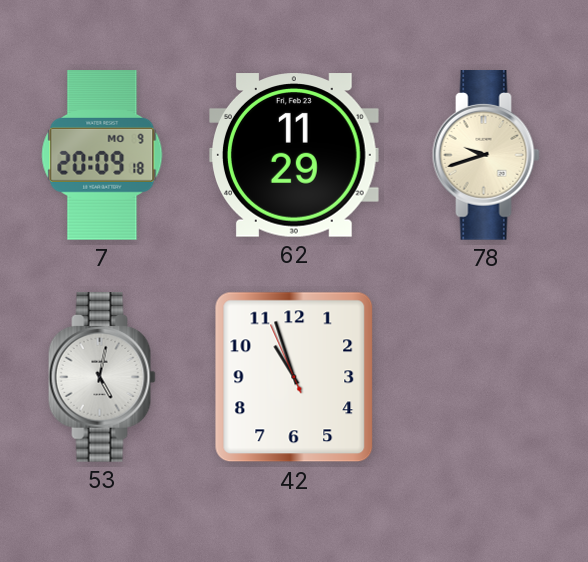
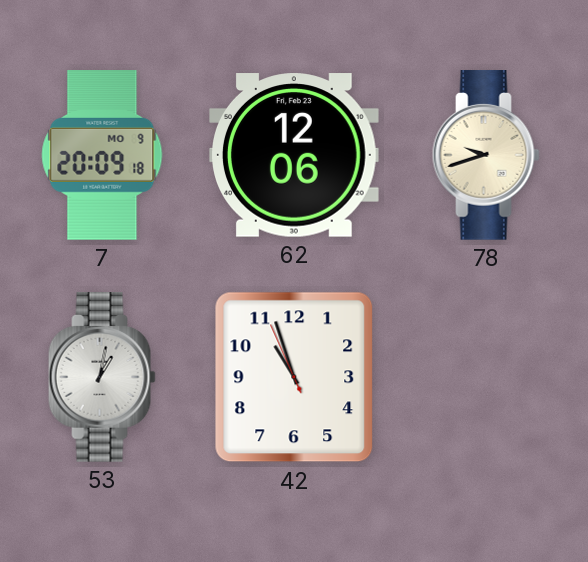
62: 11:29 -> 12:06
53: 5:02 -> 1:02
